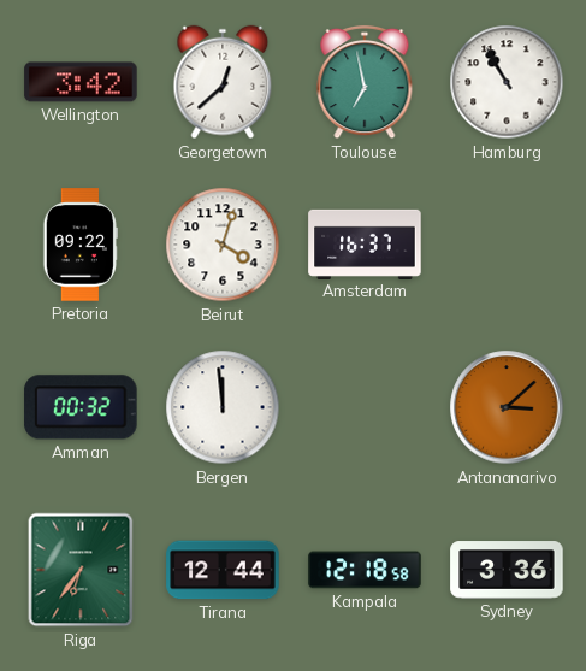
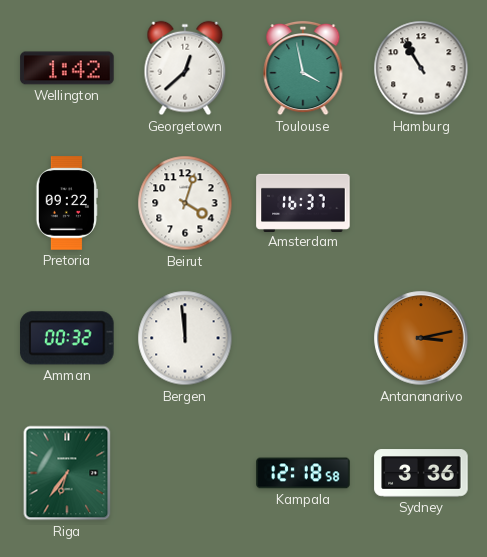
Wellington: 3:42 -> 1:42
Toulouse: 6:58 -> 3:58
Antananarivo: 3:08 -> 3:13
Tirana: 12:44 -> none
